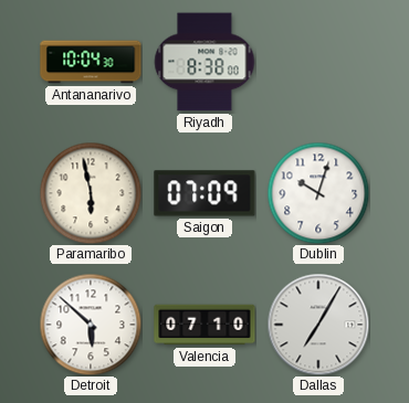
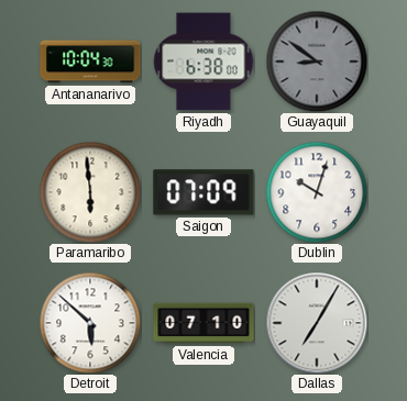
Riyadh: 8:38 -> 6:38
Guayaquil: none -> 8:51
Paramaribo: 5:58 -> 5:59
